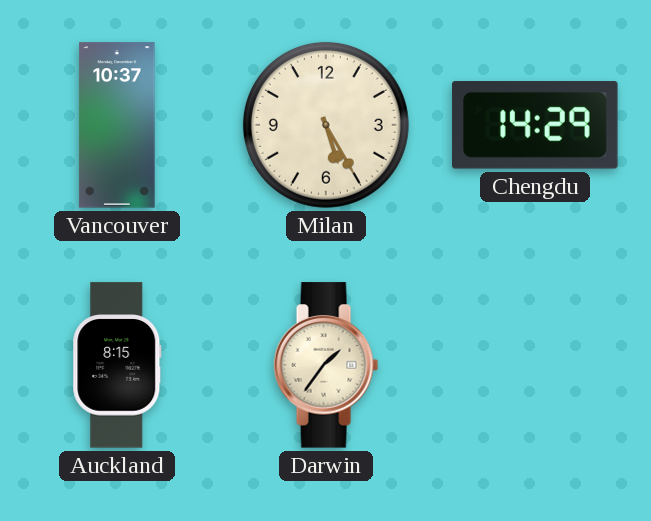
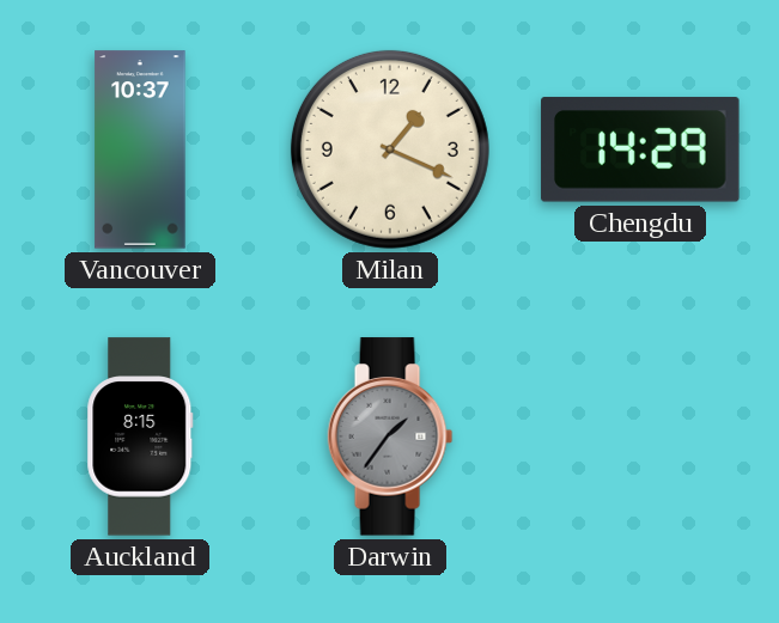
Milan: 5:25 -> 1:19
Darwin dial: cream -> grey
